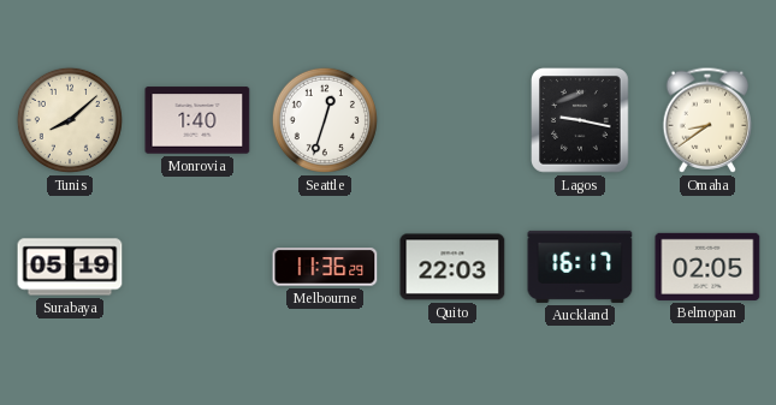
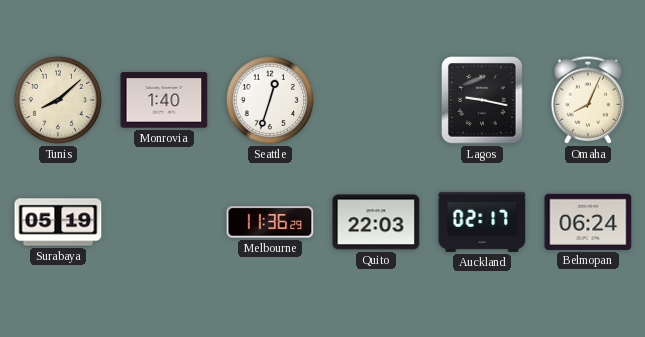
Omaha: 8:39 -> 8:04
Auckland: 16:17 -> 02:17
Belmopan: 02:05 -> 06:24
